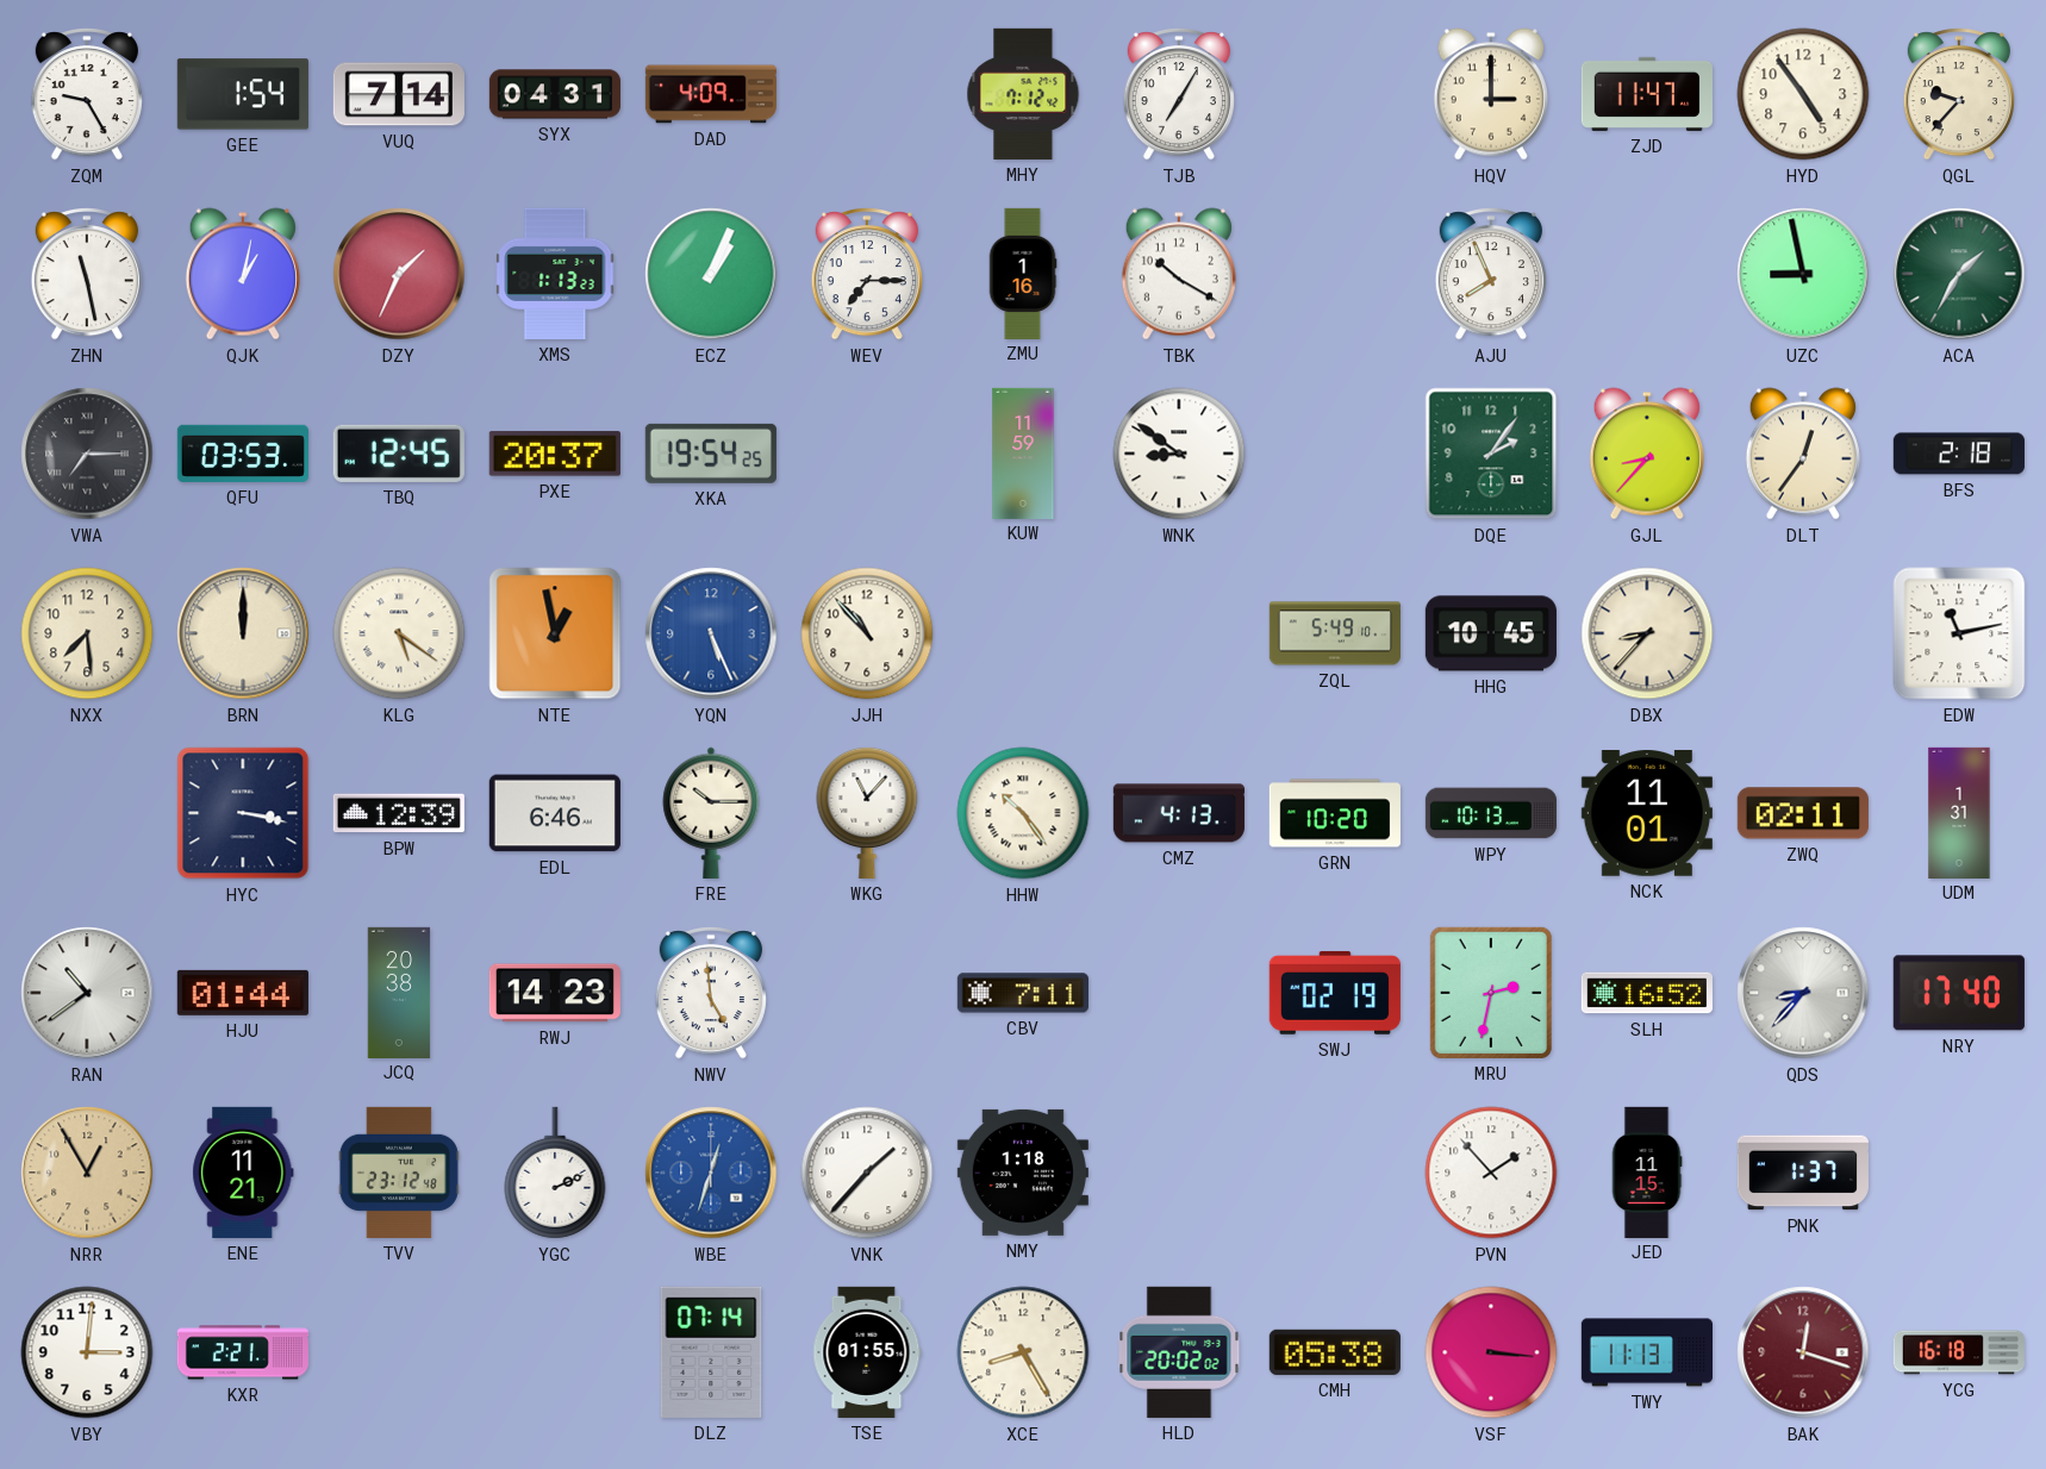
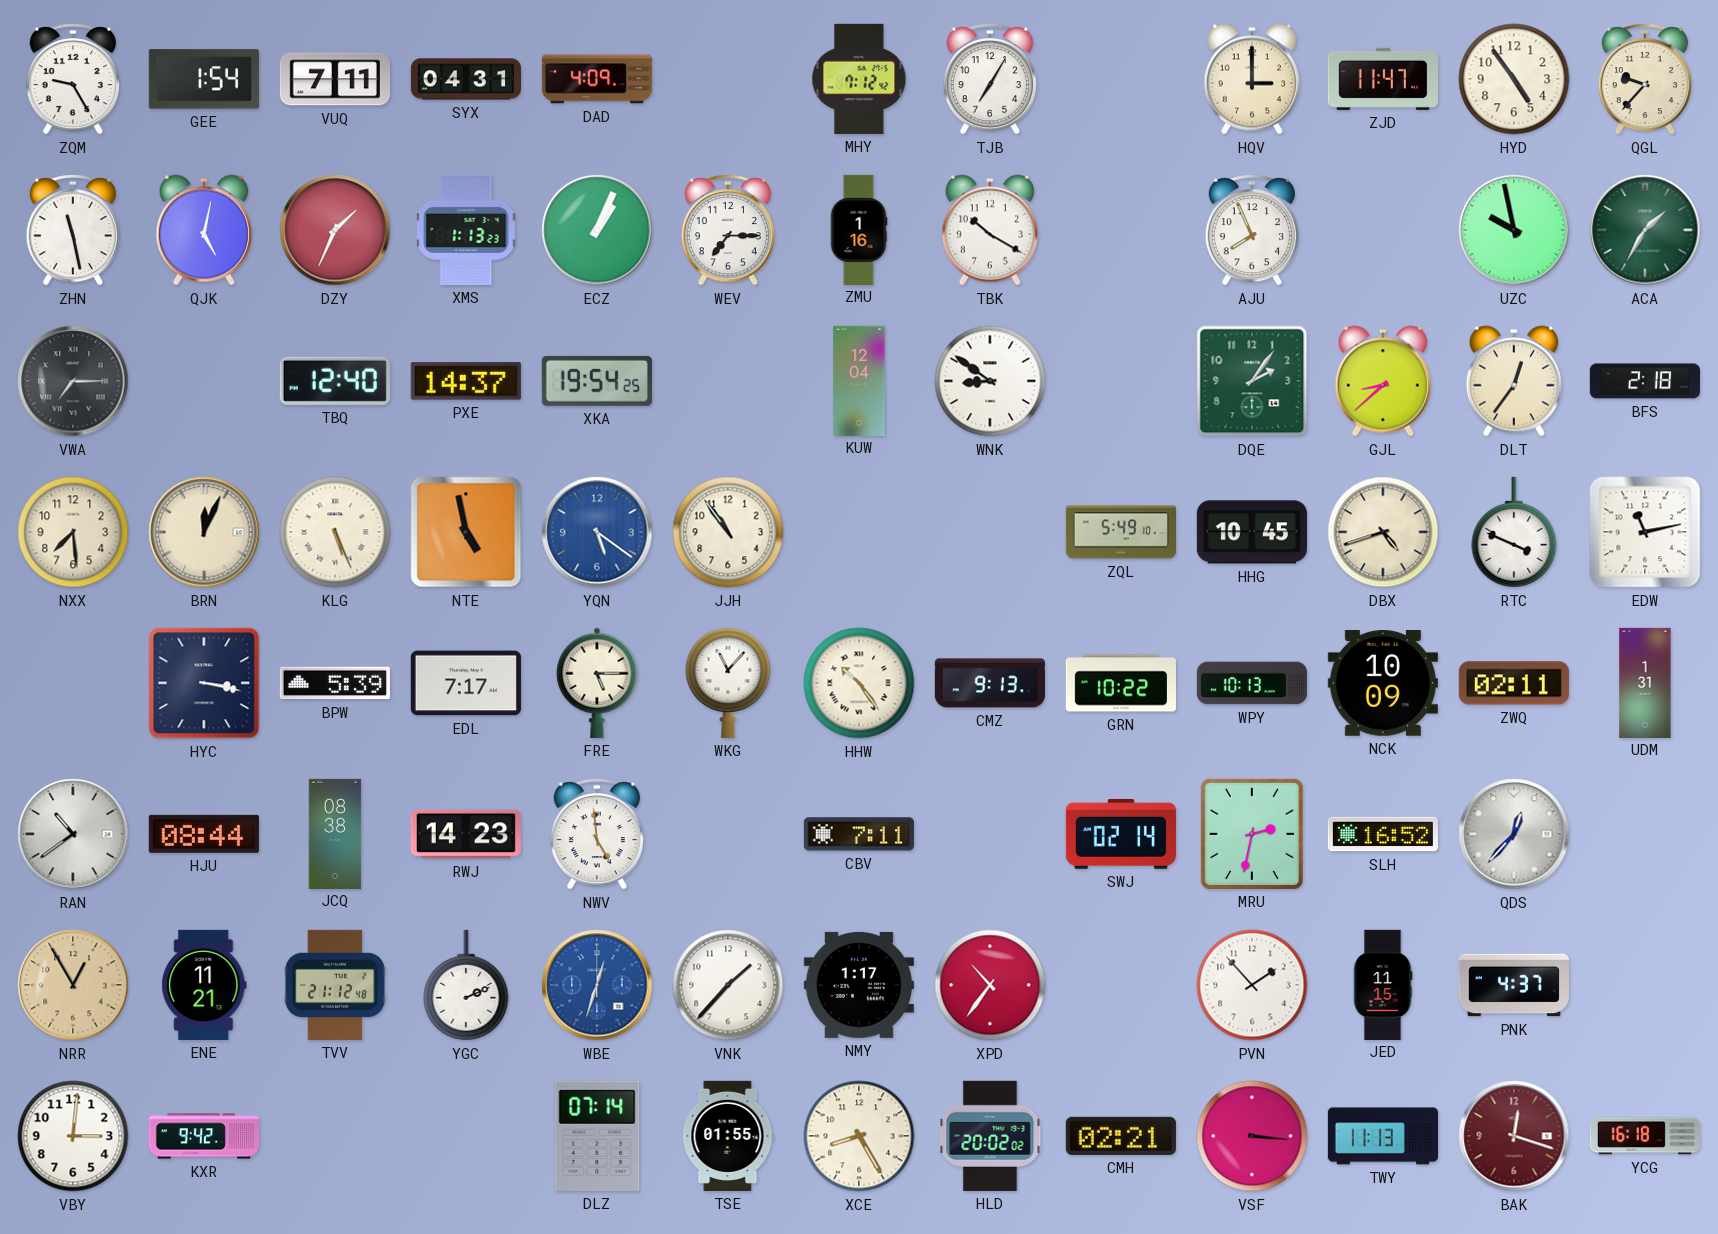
VUQ: 7:14 -> 7:11
QJK: 1:02 -> 5:02
UZC: 8:58 -> 9:58
QFU: 03:53 -> none
TBQ: 12:45 -> 12:40
PXE: 20:37 -> 14:37
KUW: 11:59 -> 12:04
GJL: 8:37 -> 8:38
BRN: 12:00 -> 12:04
KLG: 5:21 -> 5:26
NTE: 12:58 -> 4:58
YQN: 5:26 -> 5:21
JJH: 10:53 -> 10:54
DBX: 8:37 -> 4:42
RTC: none -> 3:49
BPW: 12:39 -> 5:39
EDL: 6:46 -> 7:17
FRE: 10:15 -> 5:15
CMZ: 4:13 -> 9:13
GRN: 10:20 -> 10:22
NCK: 11:01 -> 10:09
HJU: 01:44 -> 08:44
JCQ: 20:38 -> 08:38
SWJ: 02:19 -> 02:14
QDS: 8:37 -> 12:37
NRY: 17:40 -> none
TVV: 23:12 -> 21:12
NMY: 1:18 -> 1:17
XPD: none -> 10:36
PNK: 1:37 -> 4:37
KXR: 2:21 -> 9:42
CMH: 05:38 -> 02:21
